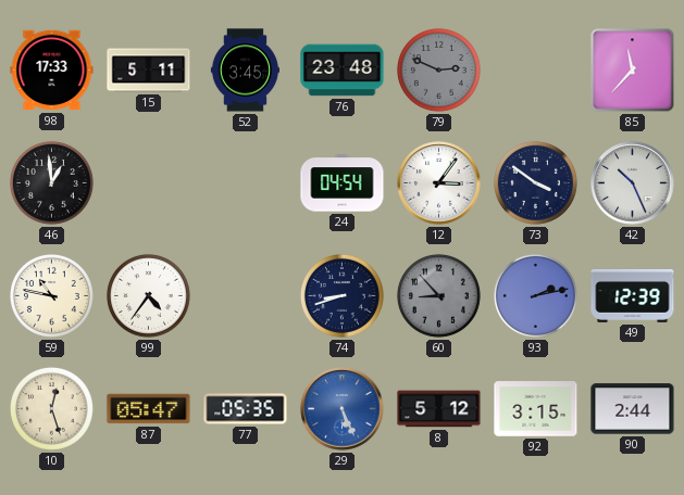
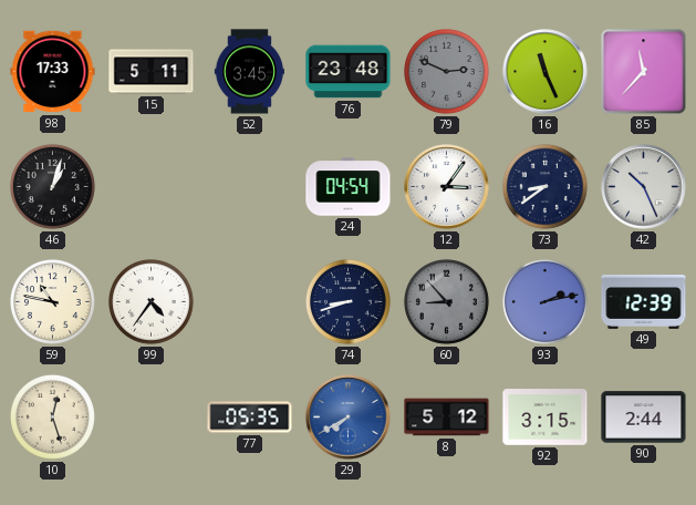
16: none -> 11:26
46: 12:59 -> 1:03
73: 3:51 -> 8:39
87: 05:47 -> none
29: 5:26 -> 7:40
